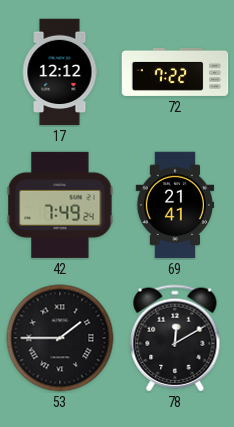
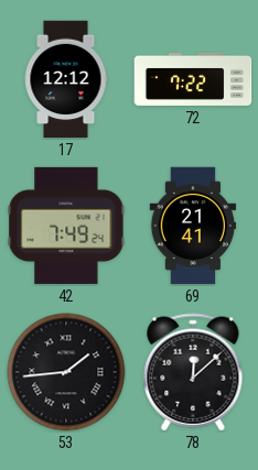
53: 1:45 -> 1:44
78: 12:10 -> 12:08
